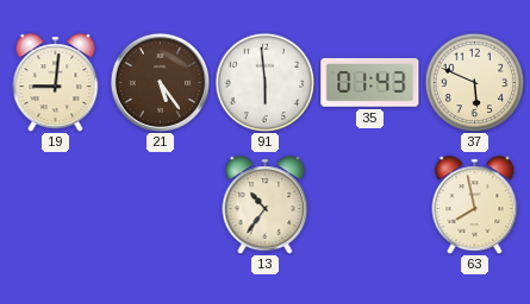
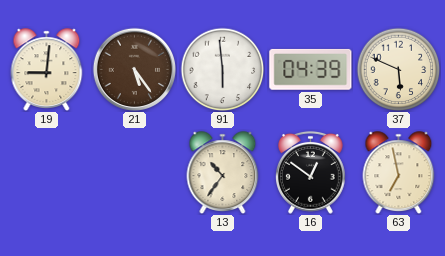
35: 01:43 -> 04:39
16: none -> 12:51
63: 7:58 -> 6:58
